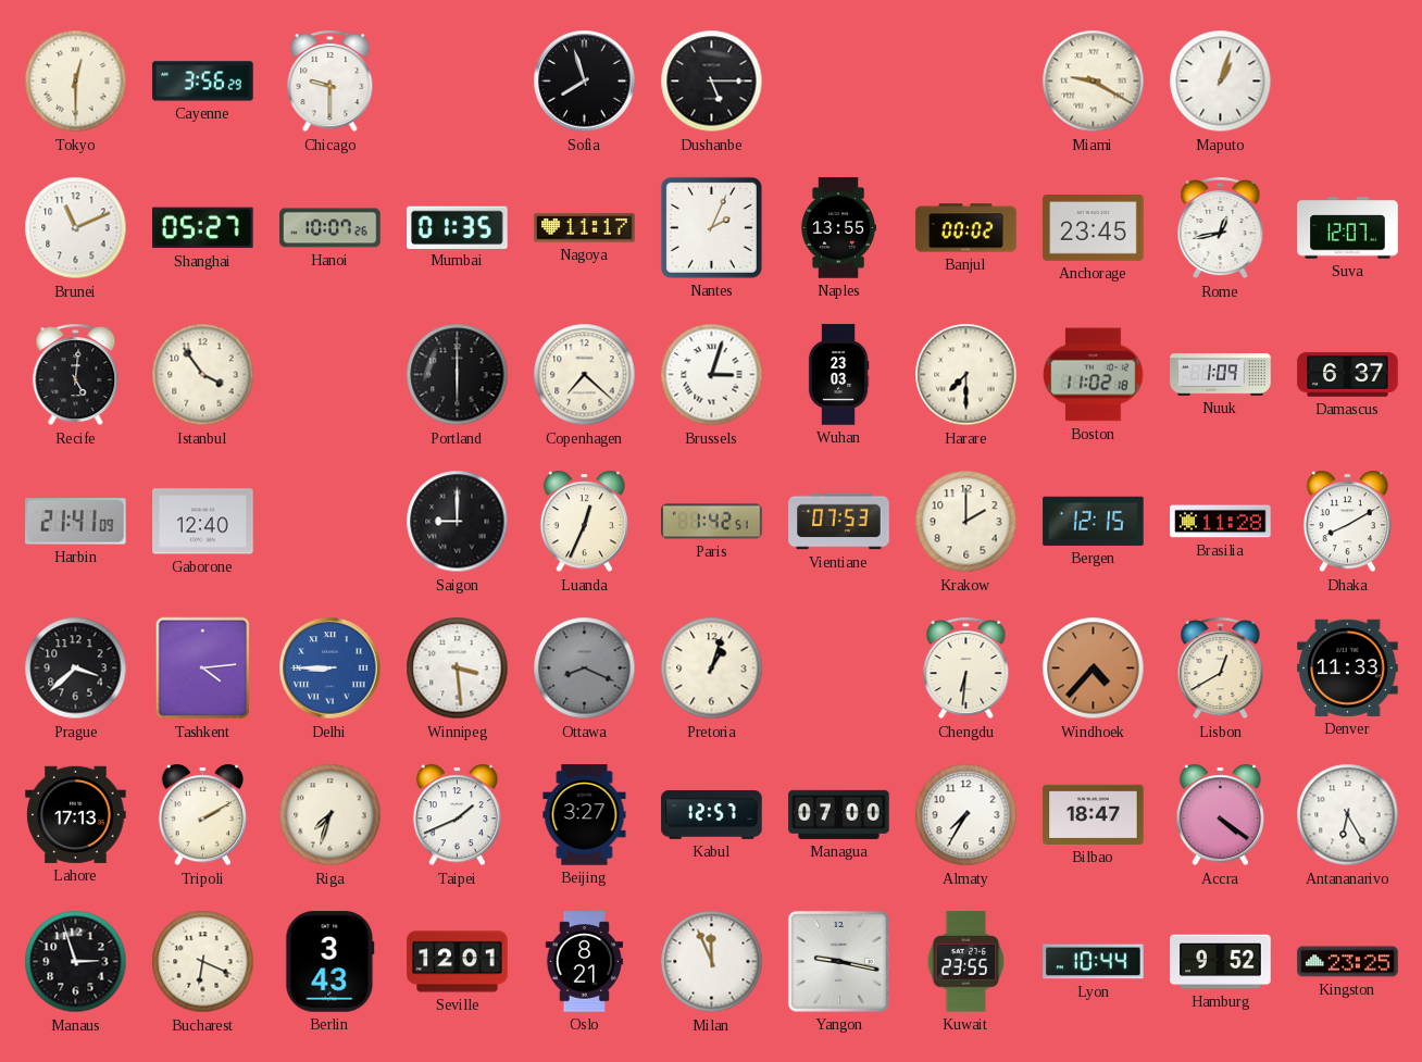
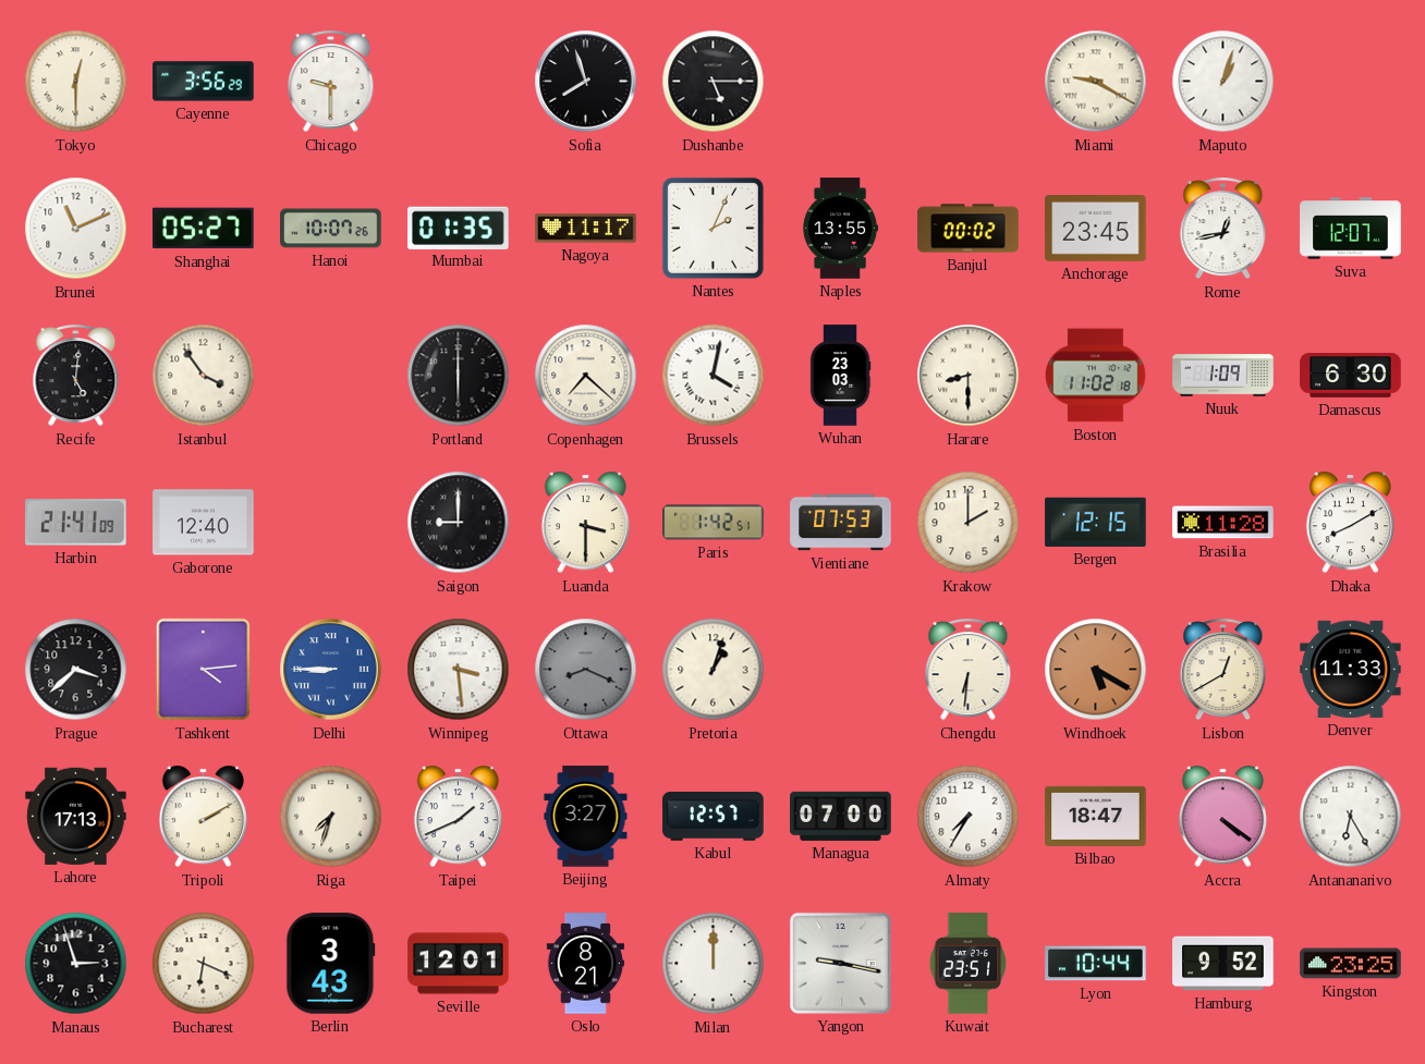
Brussels: 3:03 -> 4:02
Harare: 7:30 -> 8:30
Damascus: 6:37 -> 6:30
Luanda: 12:34 -> 3:30
Windhoek: 4:37 -> 5:20
Milan: 11:56 -> 12:00
Kuwait: 23:55 -> 23:51
